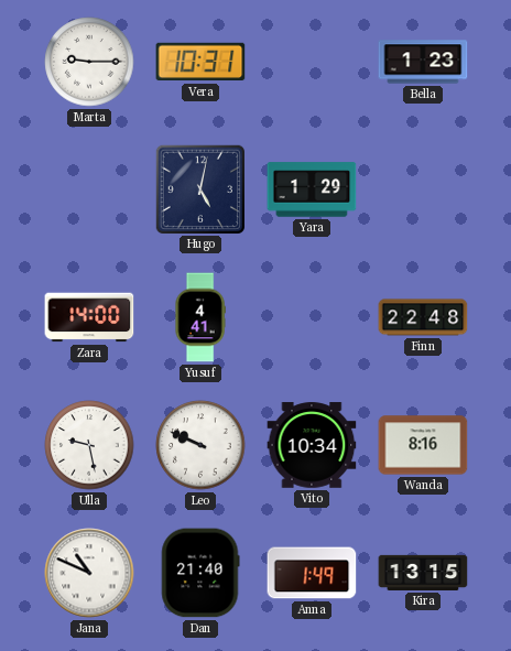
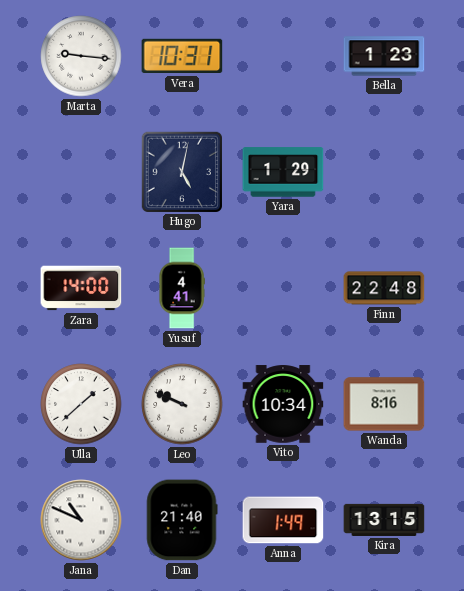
Marta: 9:15 -> 9:16
Ulla: 9:28 -> 1:38
